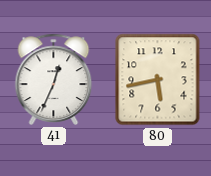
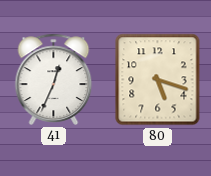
80: 5:43 -> 5:18
